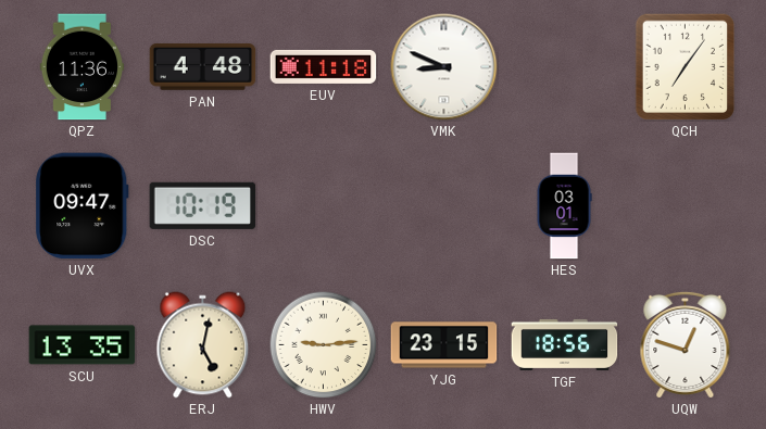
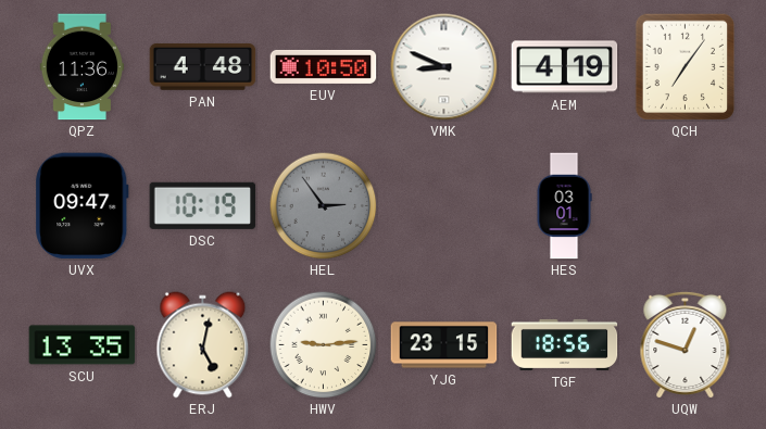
EUV: 11:18 -> 10:50
AEM: none -> 4:19
HEL: none -> 2:54
